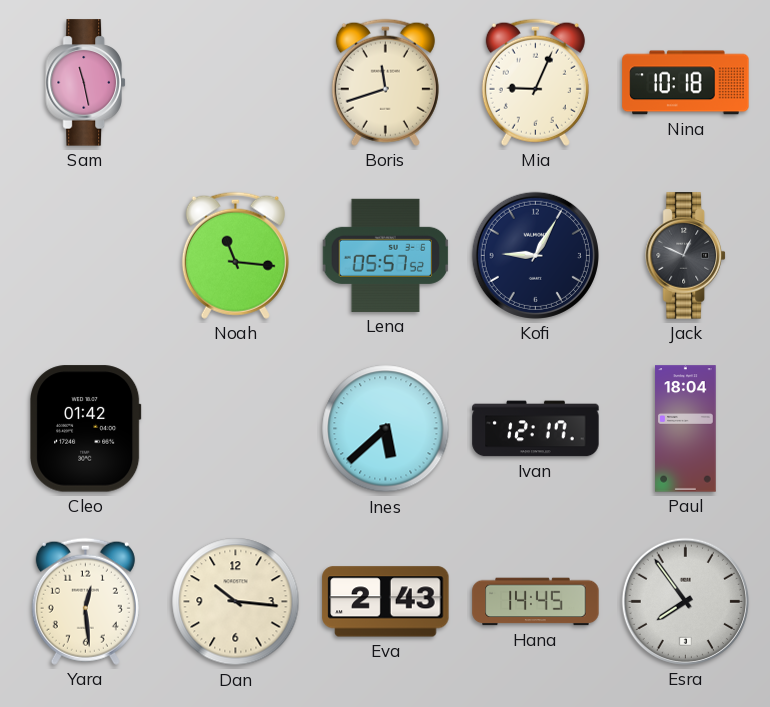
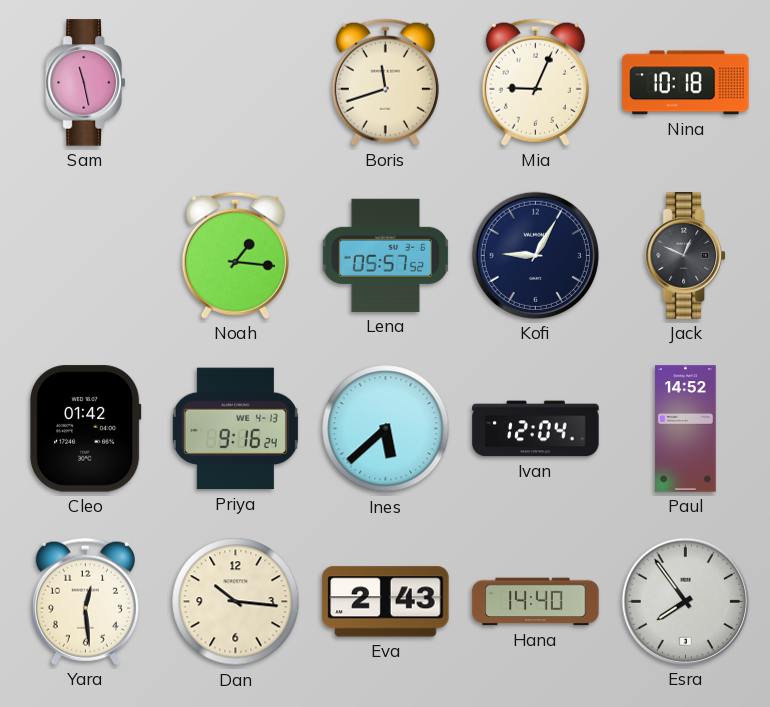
Noah: 11:16 -> 1:16
Priya: none -> 9:16
Ivan: 12:17 -> 12:04
Paul: 18:04 -> 14:52
Hana: 14:45 -> 14:40
